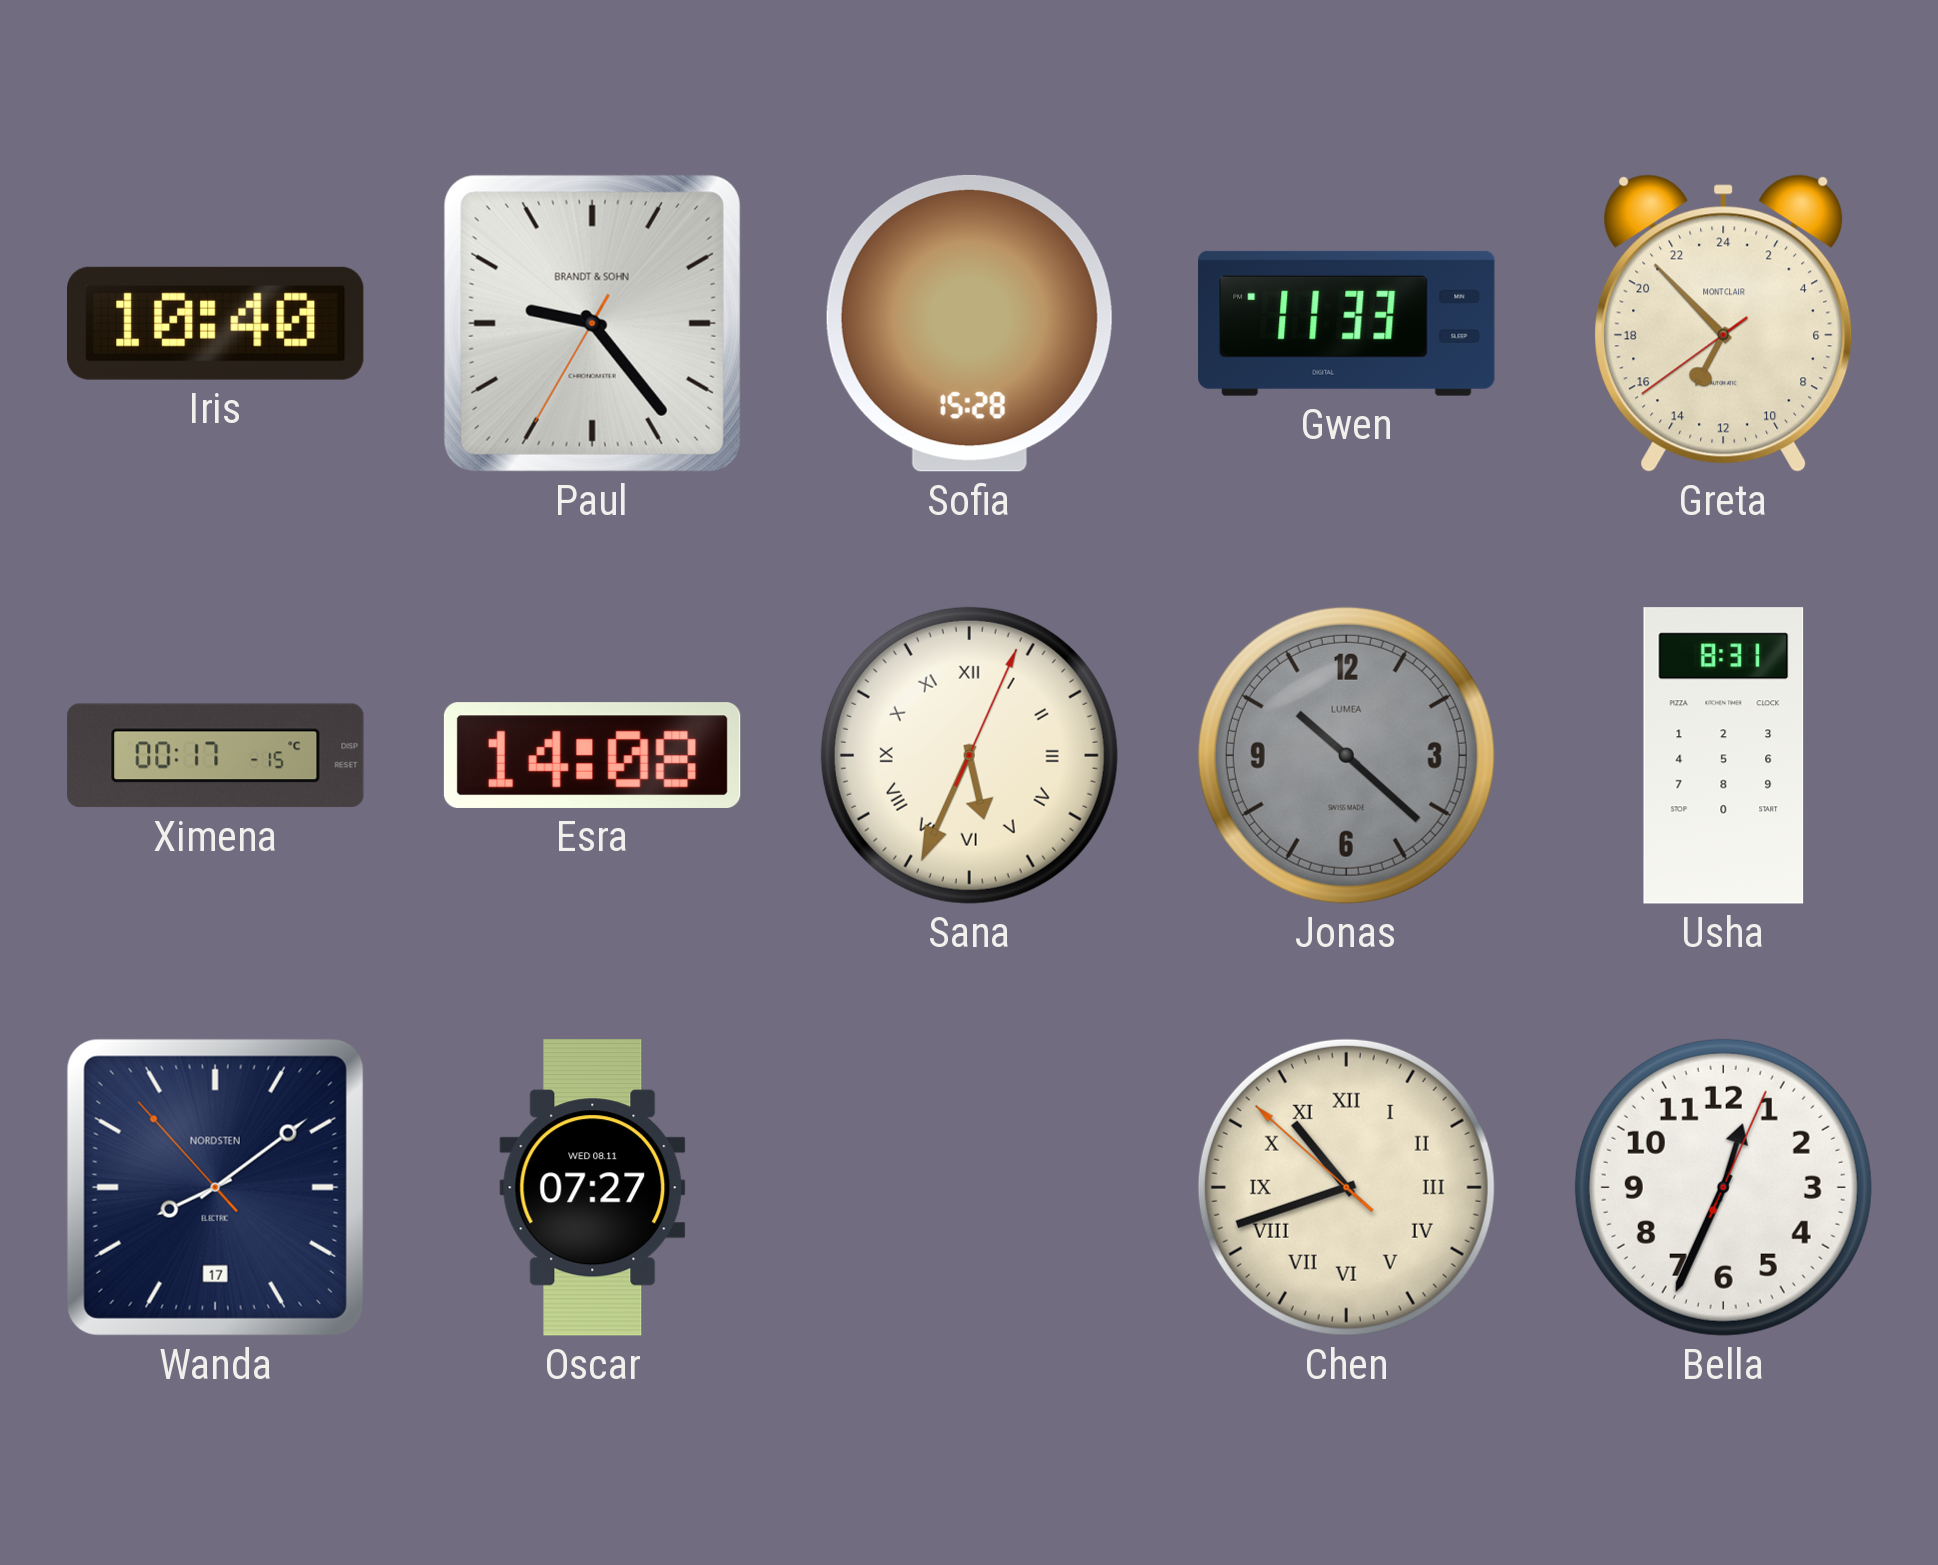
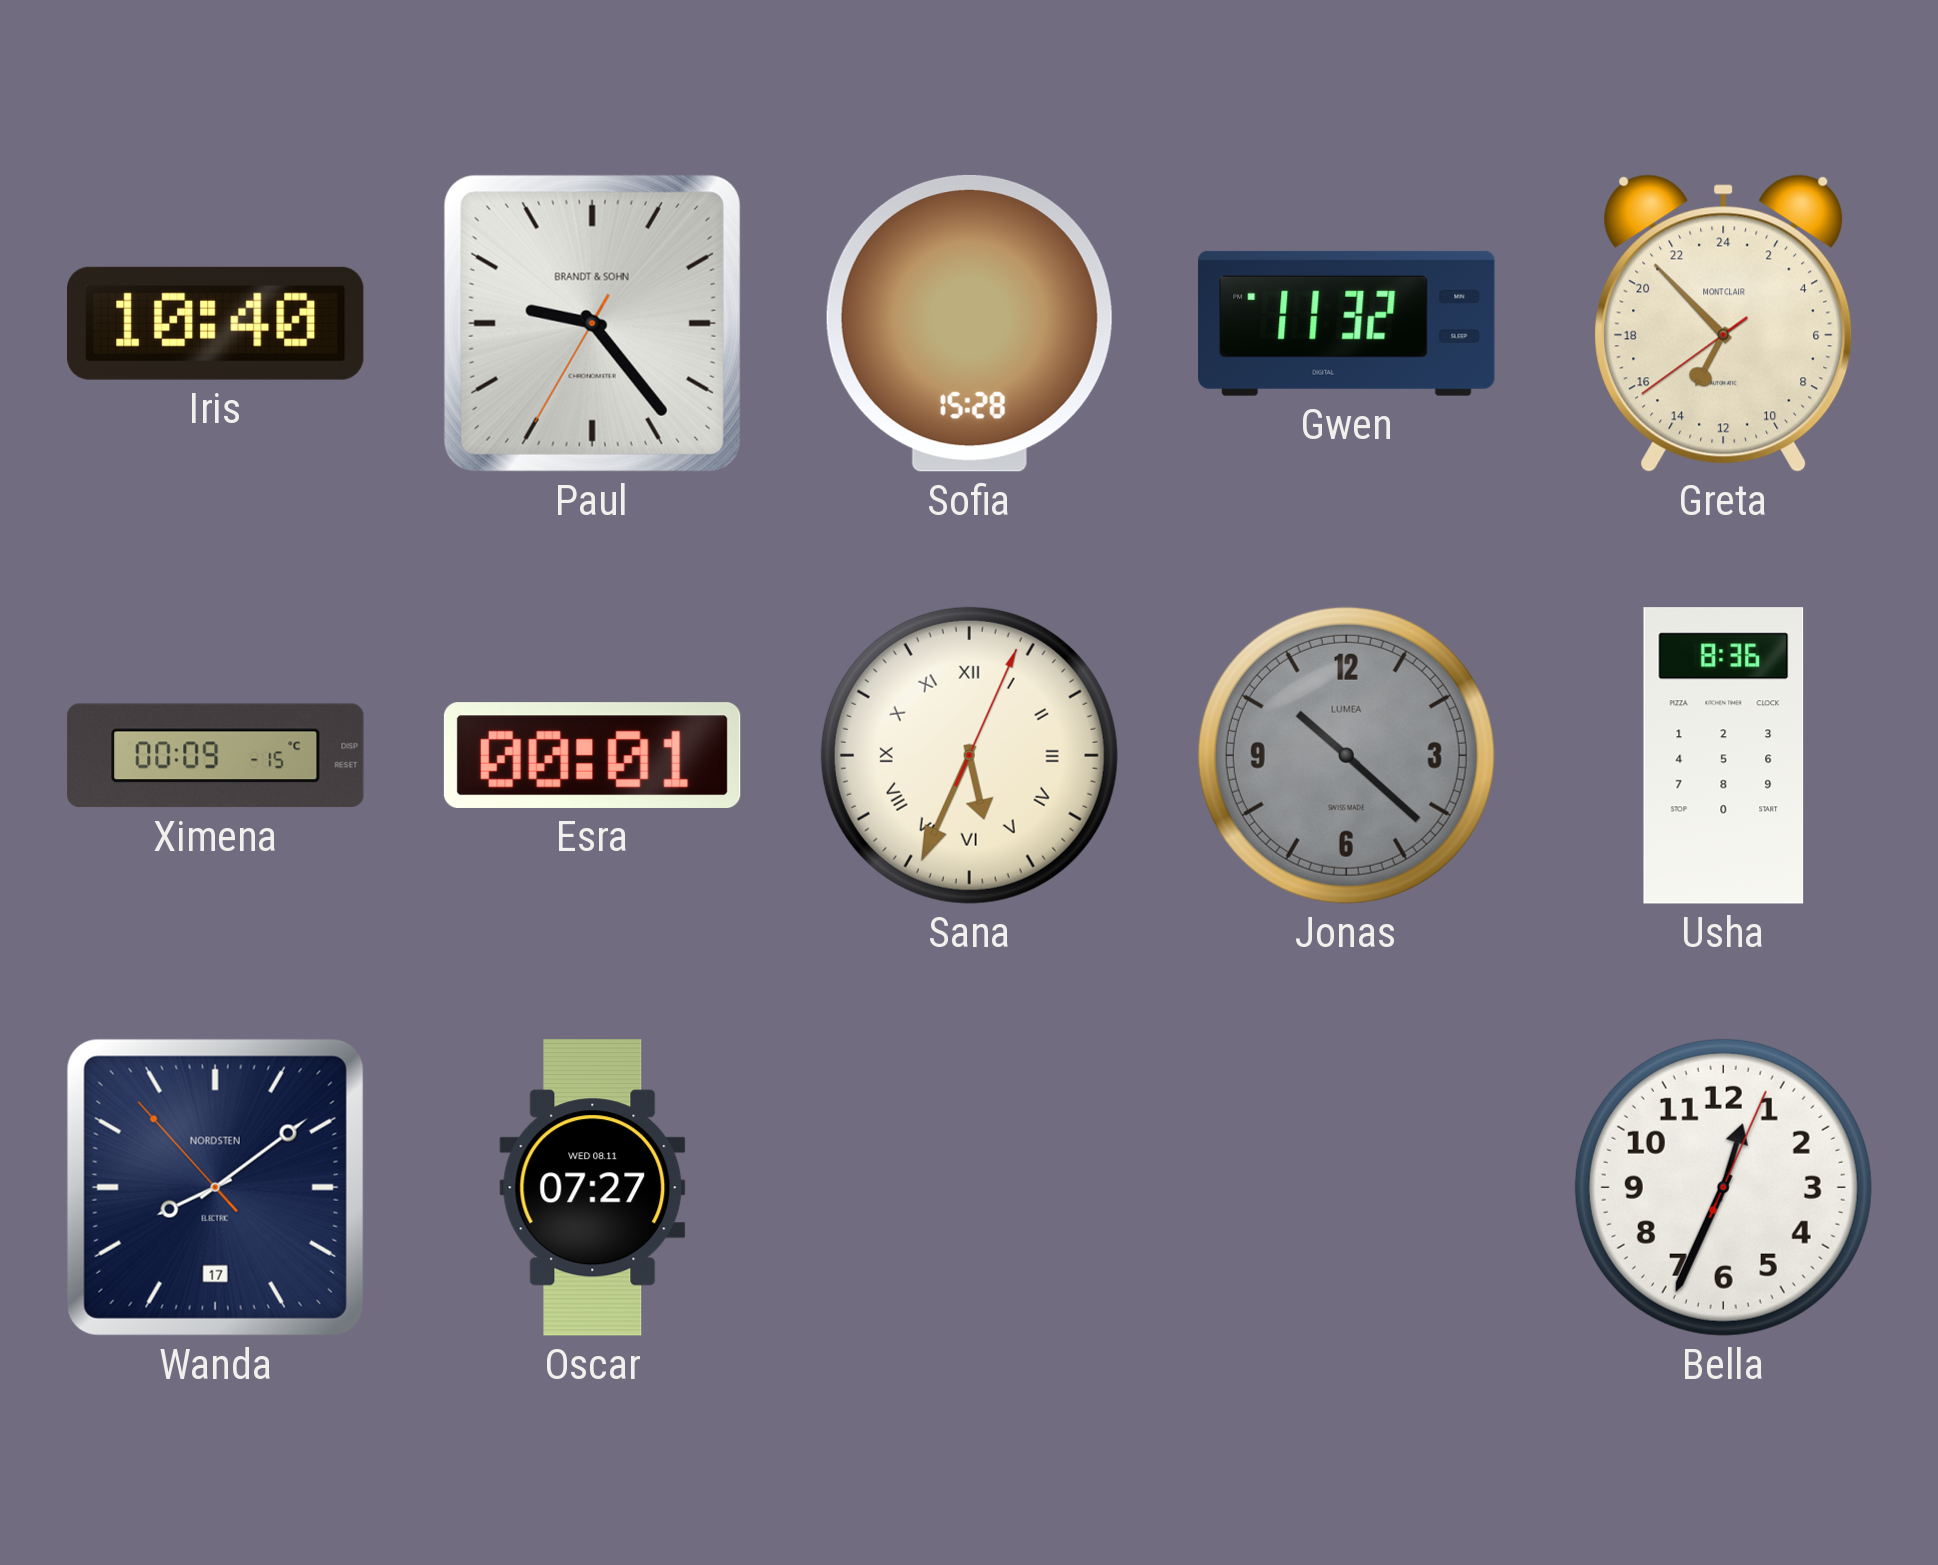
Gwen: 11:33 -> 11:32
Ximena: 00:17 -> 00:09
Esra: 14:08 -> 00:01
Usha: 8:31 -> 8:36
Chen: 10:41 -> none
